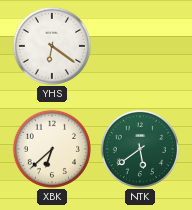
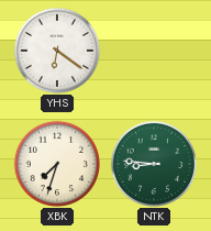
XBK: 6:38 -> 7:33
NTK: 5:39 -> 8:46
